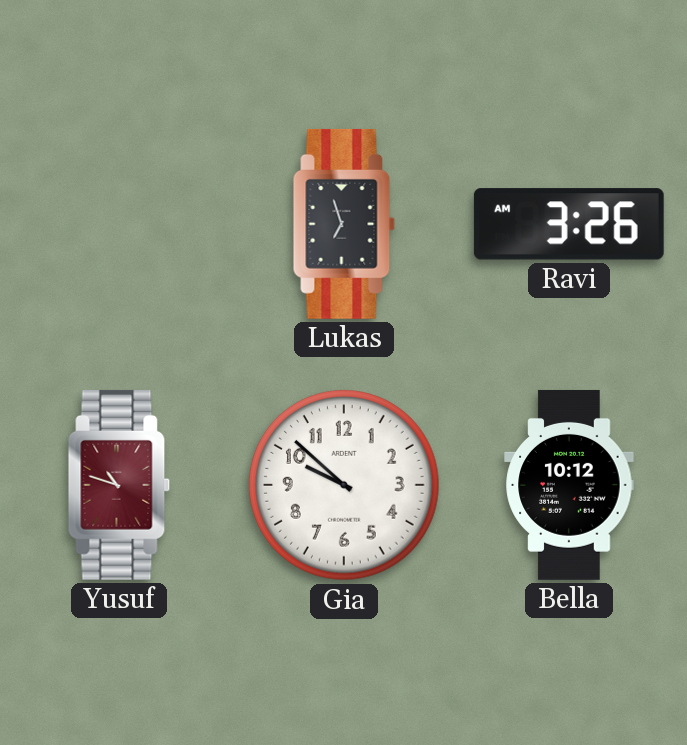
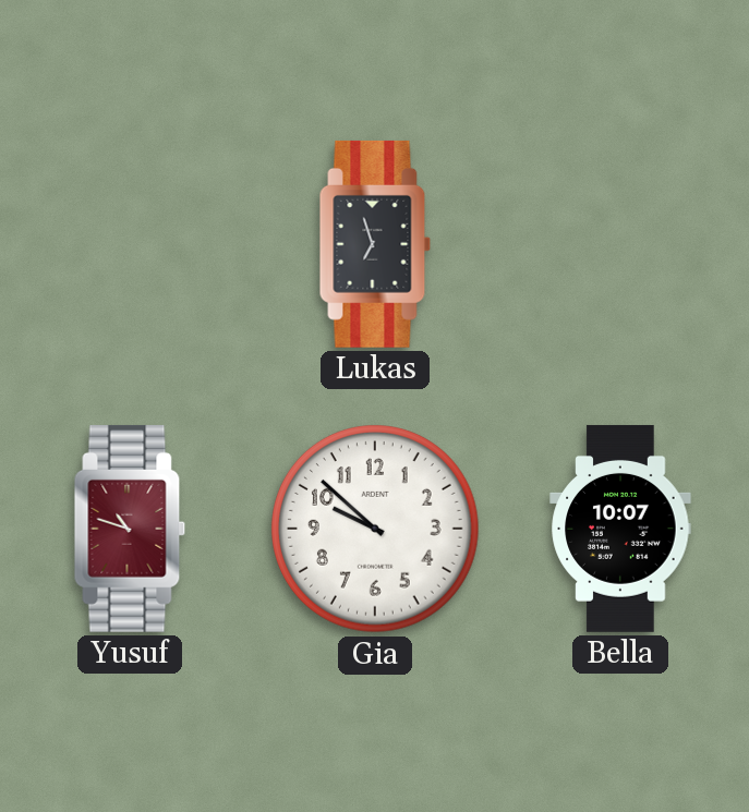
Ravi: 3:26 -> none
Bella: 10:12 -> 10:07
